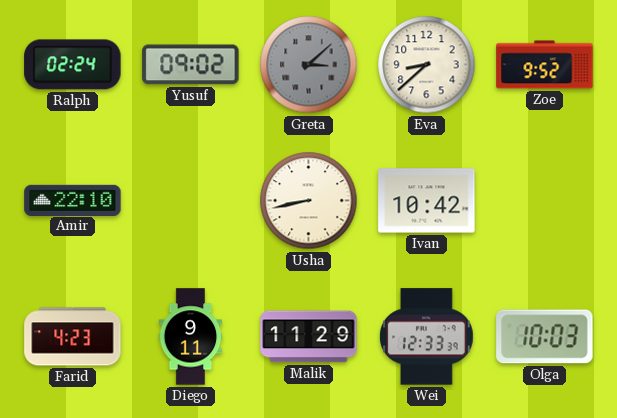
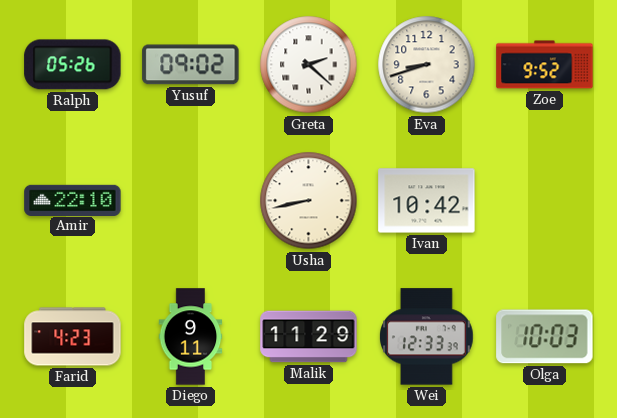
Ralph: 02:24 -> 05:26
Greta: 3:08 -> 2:22
Greta dial: grey -> white
Eva: 8:38 -> 8:42
